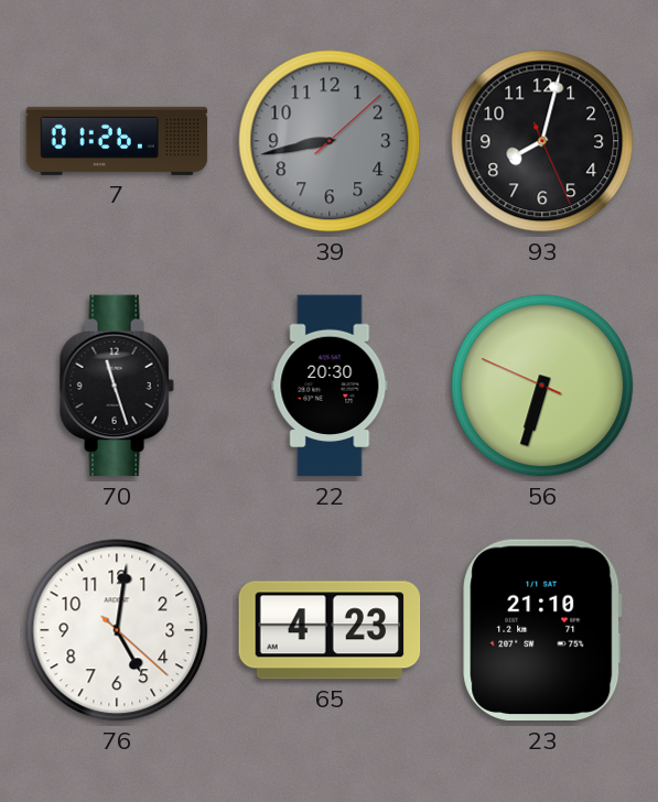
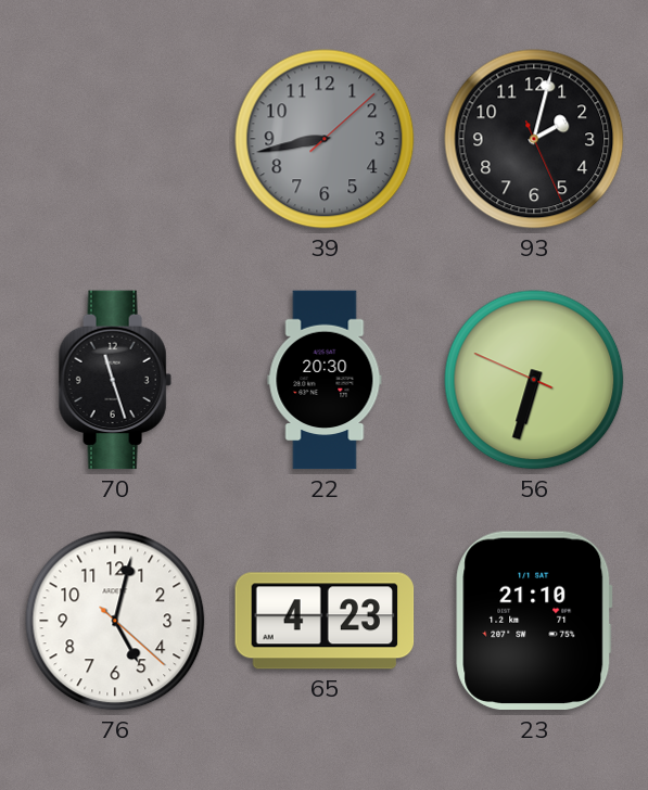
7: 01:26 -> none
93: 8:02 -> 2:02
76: 5:01 -> 5:02
